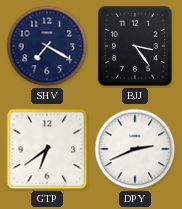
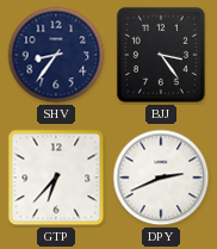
SHV: 7:20 -> 8:36
GTP: 6:39 -> 6:37
